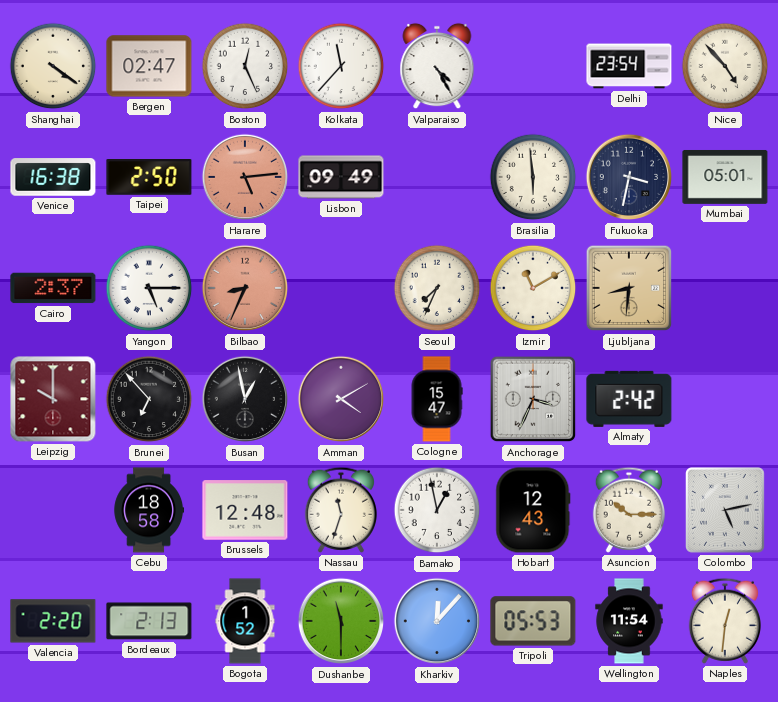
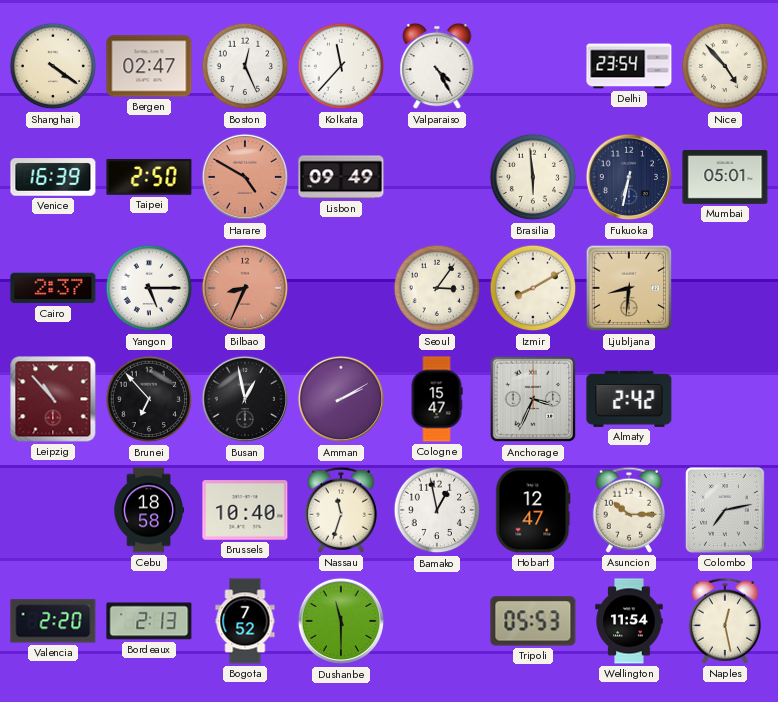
Venice: 16:38 -> 16:39
Harare: 5:14 -> 4:50
Fukuoka: 3:32 -> 6:32
Seoul: 7:34 -> 3:06
Izmir: 11:10 -> 8:10
Leipzig: 10:00 -> 10:53
Amman: 4:10 -> 2:10
Brussels: 12:48 -> 10:40
Hobart: 12:43 -> 12:47
Colombo: 5:13 -> 7:13
Bogota: 1:52 -> 7:52
Kharkiv: 12:07 -> none
Naples: 12:31 -> 12:28
